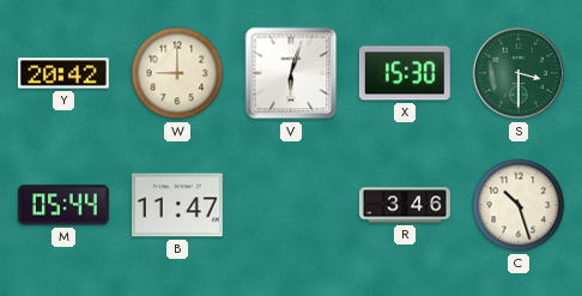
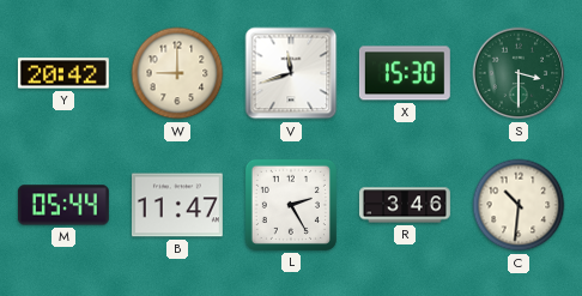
V: 6:03 -> 11:42
L: none -> 2:25
C: 10:27 -> 10:31
